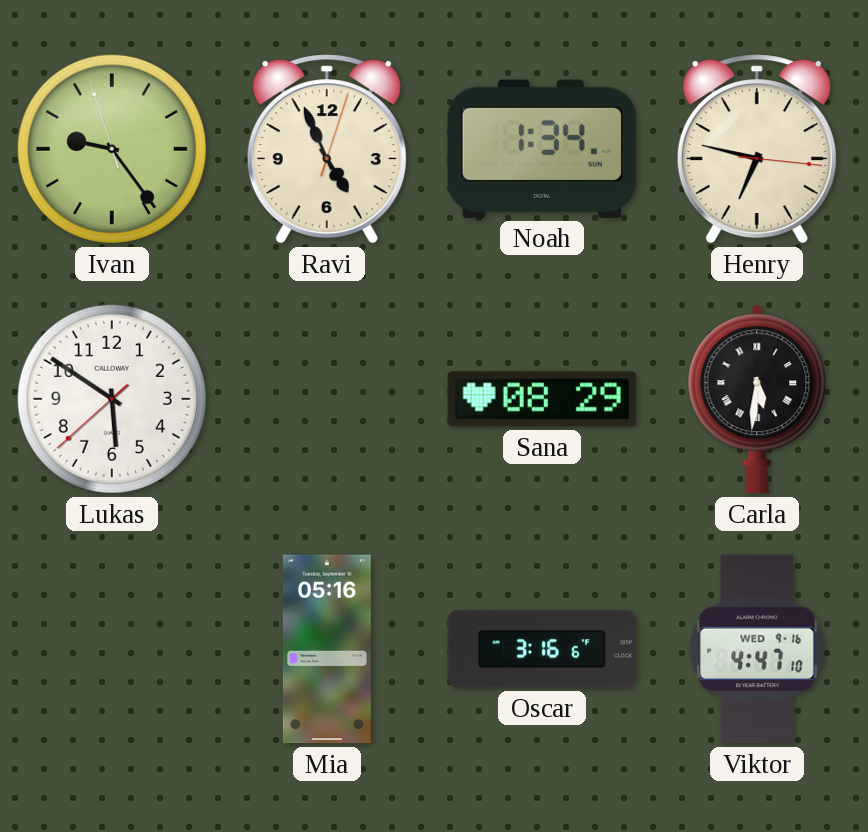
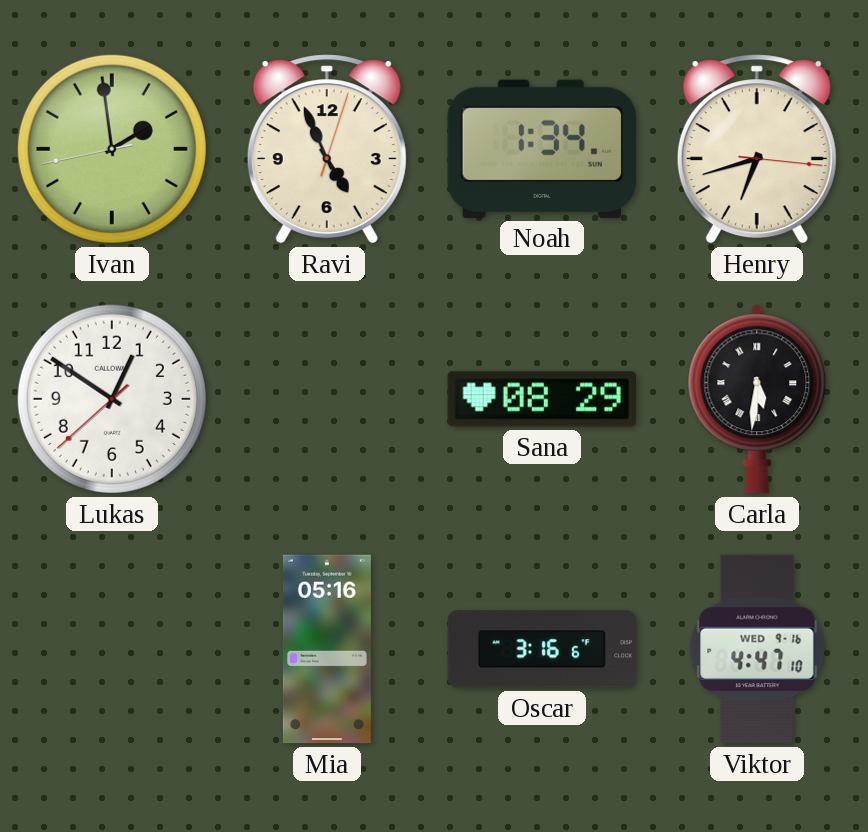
Ivan: 9:23 -> 1:58
Henry: 6:47 -> 6:42
Lukas: 5:50 -> 12:50
